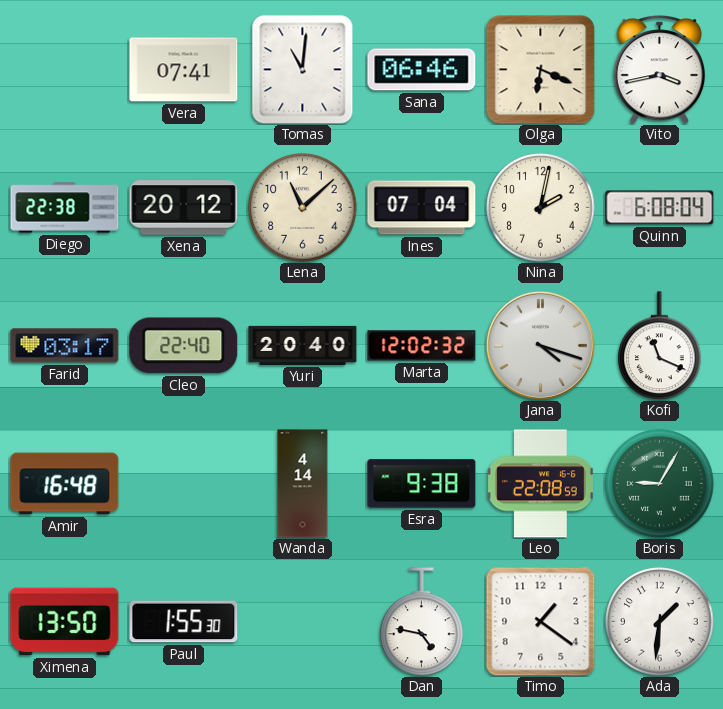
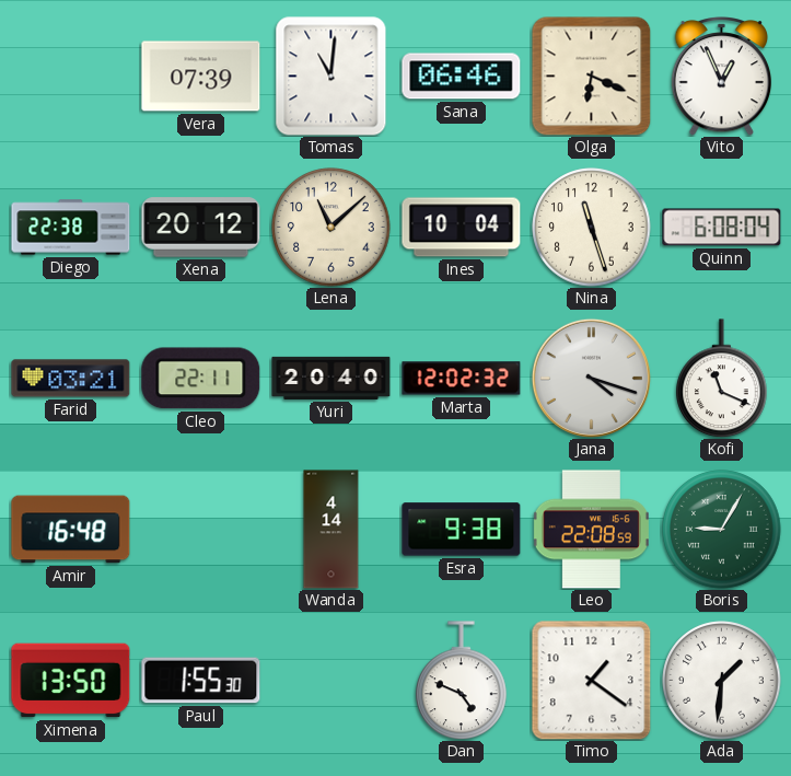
Vera: 07:41 -> 07:39
Vito: 3:43 -> 12:56
Ines: 07:04 -> 10:04
Nina: 2:02 -> 11:27
Farid: 03:17 -> 03:21
Cleo: 22:40 -> 22:11
Dan: 4:47 -> 4:49
